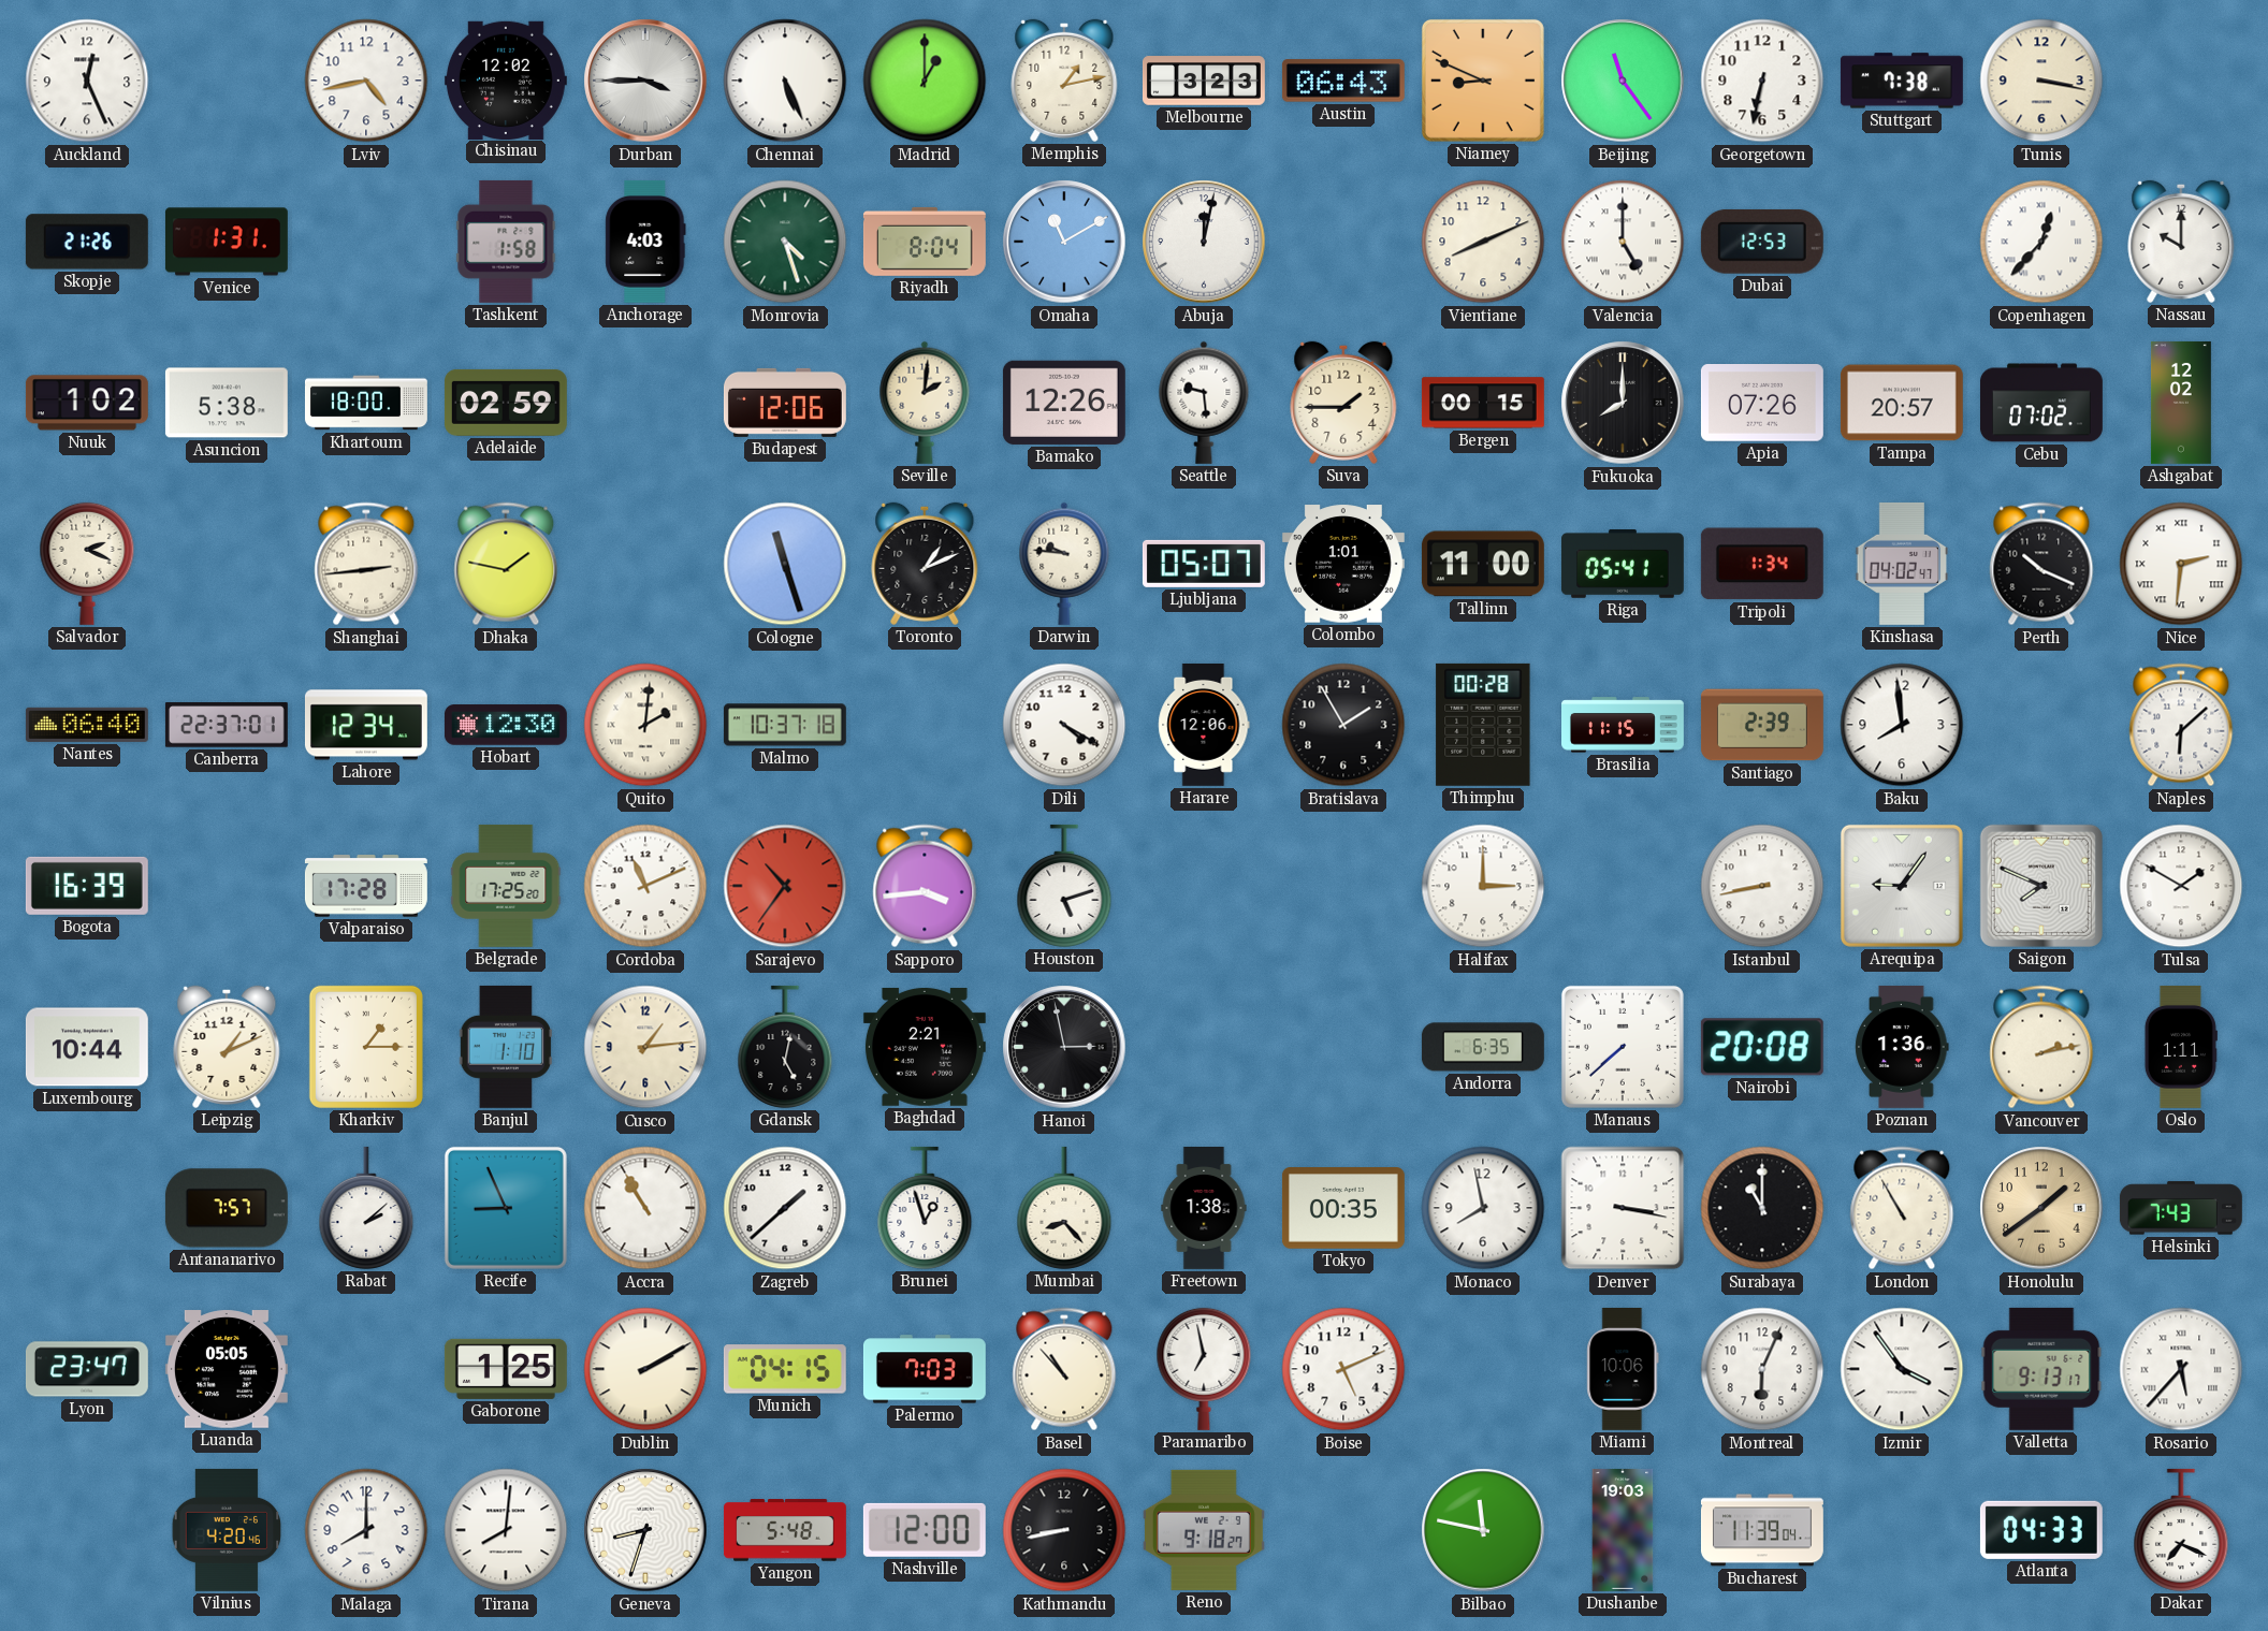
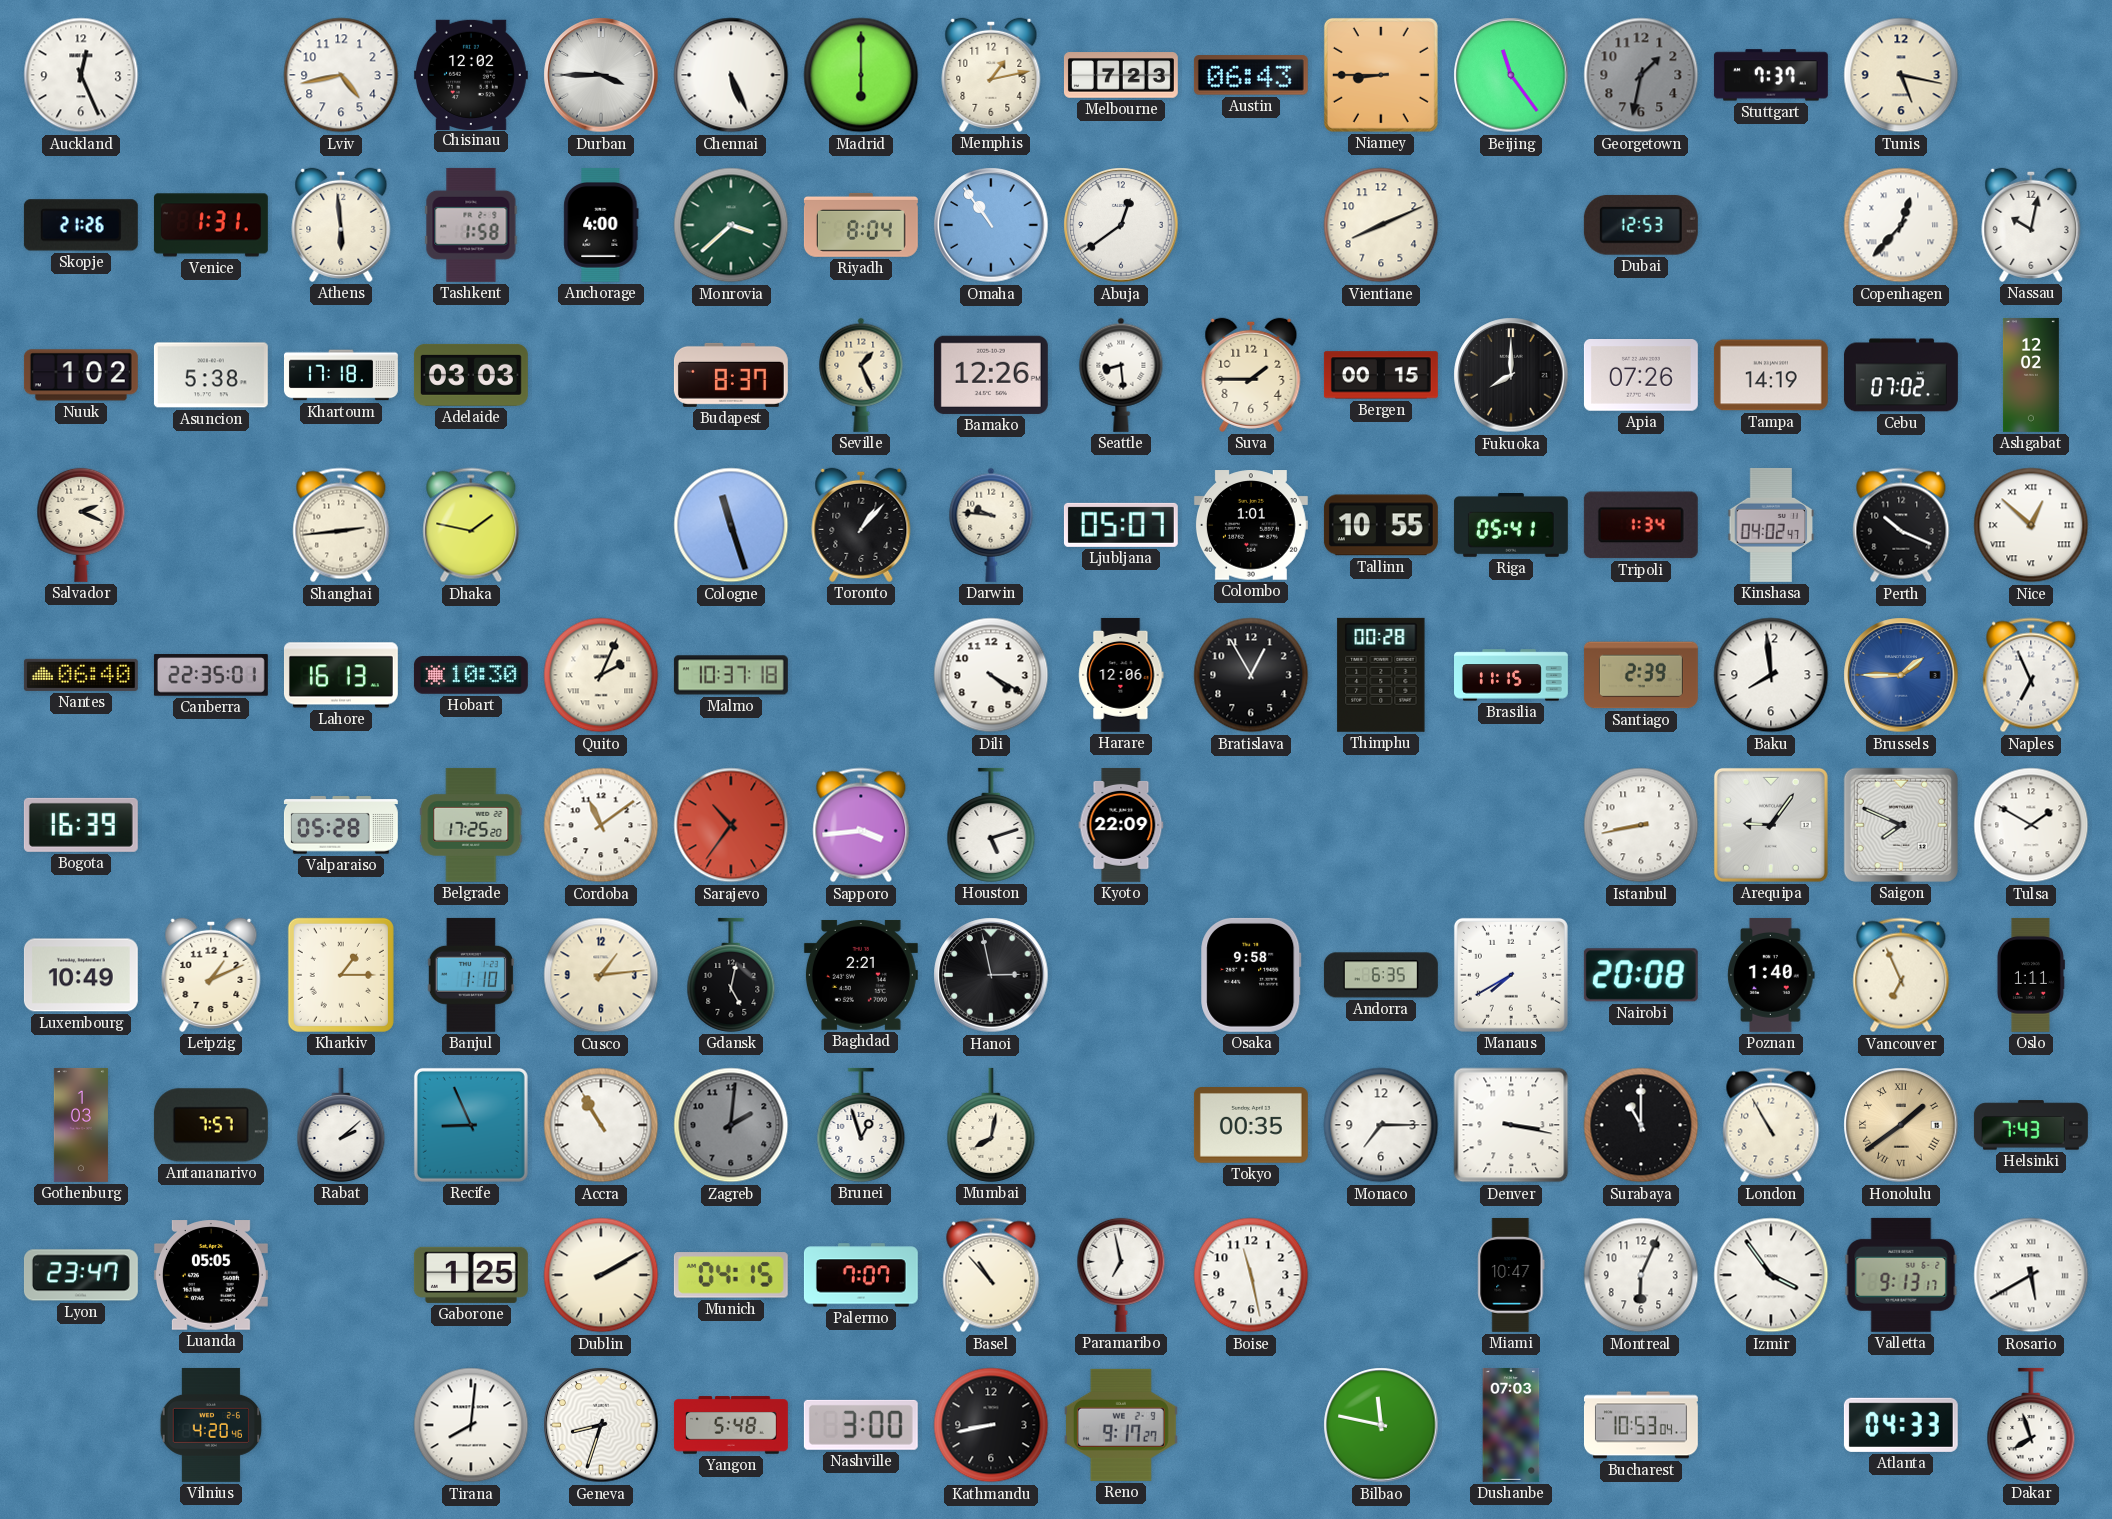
Madrid: 1:00 -> 6:00
Melbourne: 3:23 -> 7:23
Niamey: 8:49 -> 8:45
Georgetown: 6:32 -> 1:32
Georgetown dial: white -> grey
Stuttgart: 7:38 -> 7:37
Tunis: 3:17 -> 5:17
Athens: none -> 5:59
Anchorage: 4:03 -> 4:00
Monrovia: 4:27 -> 3:38
Omaha: 11:10 -> 10:54
Abuja: 12:02 -> 12:39
Valencia: 5:00 -> none
Nassau: 10:00 -> 10:02
Khartoum: 18:00 -> 17:18
Adelaide: 02:59 -> 03:03
Budapest: 12:06 -> 8:37
Seville: 2:01 -> 1:26
Seattle: 9:29 -> 8:29
Tampa: 20:57 -> 14:19
Toronto: 1:11 -> 1:07
Tallinn: 11:00 -> 10:55
Nice: 2:31 -> 12:52
Canberra: 22:37 -> 22:35
Lahore: 12:34 -> 16:13
Hobart: 12:30 -> 10:30
Quito: 2:01 -> 2:04
Bratislava: 1:55 -> 12:55
Brussels: none -> 1:45
Naples: 6:08 -> 6:56
Valparaiso: 17:28 -> 05:28
Cordoba: 11:11 -> 11:09
Kyoto: none -> 22:09
Halifax: 3:00 -> none
Luxembourg: 10:44 -> 10:49
Osaka: none -> 9:58
Manaus: 7:38 -> 7:40
Poznan: 1:36 -> 1:40
Vancouver: 2:13 -> 6:56
Gothenburg: none -> 1:03
Zagreb: 1:38 -> 2:01
Zagreb dial: white -> grey
Mumbai: 8:23 -> 8:02
Freetown: 1:38 -> none
Monaco: 7:58 -> 7:15
Honolulu numerals: Arabic -> Roman
Palermo: 7:03 -> 7:07
Boise: 5:11 -> 11:28
Miami: 10:06 -> 10:47
Rosario: 5:37 -> 5:40
Malaga: 8:00 -> none
Nashville: 12:00 -> 3:00
Reno: 9:18 -> 9:17
Dushanbe: 19:03 -> 07:03
Bucharest: 11:39 -> 10:53
Dakar: 7:19 -> 7:57
